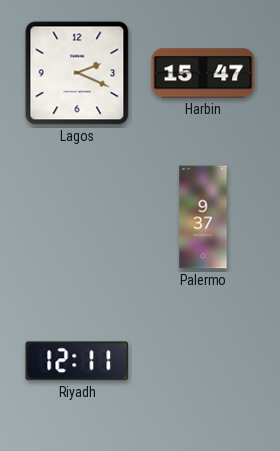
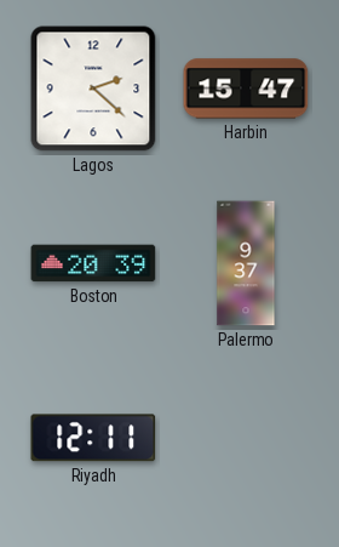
Lagos: 2:19 -> 2:22
Boston: none -> 20:39
